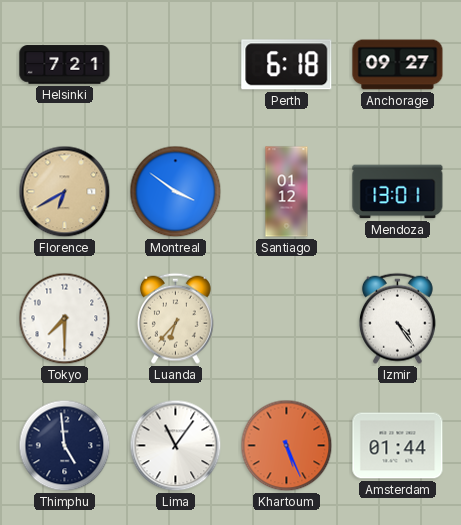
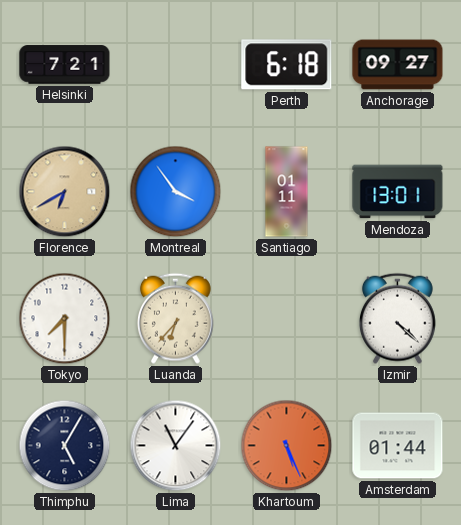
Montreal: 3:51 -> 3:54
Santiago: 01:12 -> 01:11
Izmir: 4:24 -> 4:22
Thimphu: 4:59 -> 5:05
